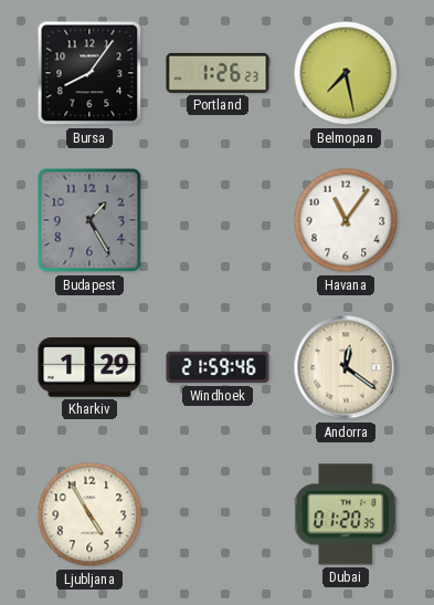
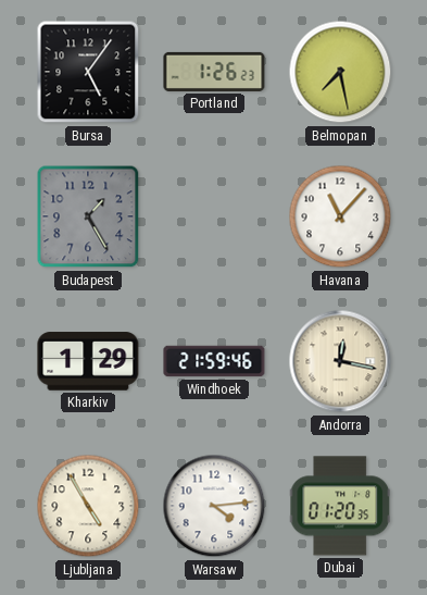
Bursa: 8:06 -> 5:06
Havana: 11:06 -> 11:07
Andorra: 12:21 -> 12:17
Warsaw: none -> 4:14
